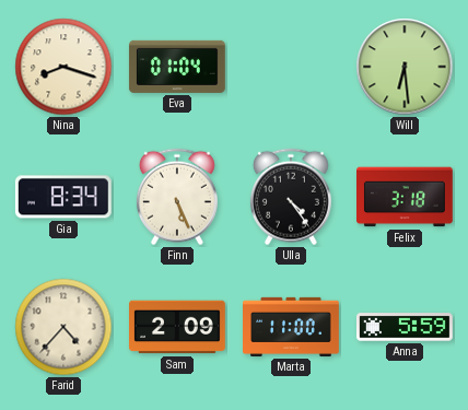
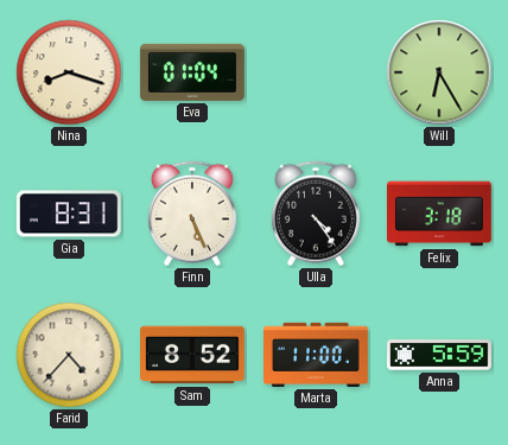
Will: 6:29 -> 6:25
Gia: 8:34 -> 8:31
Sam: 2:09 -> 8:52
